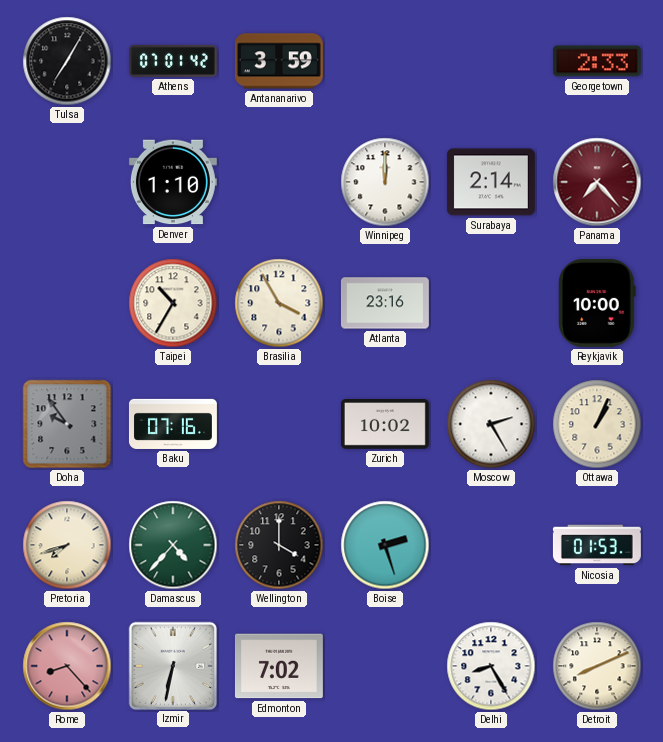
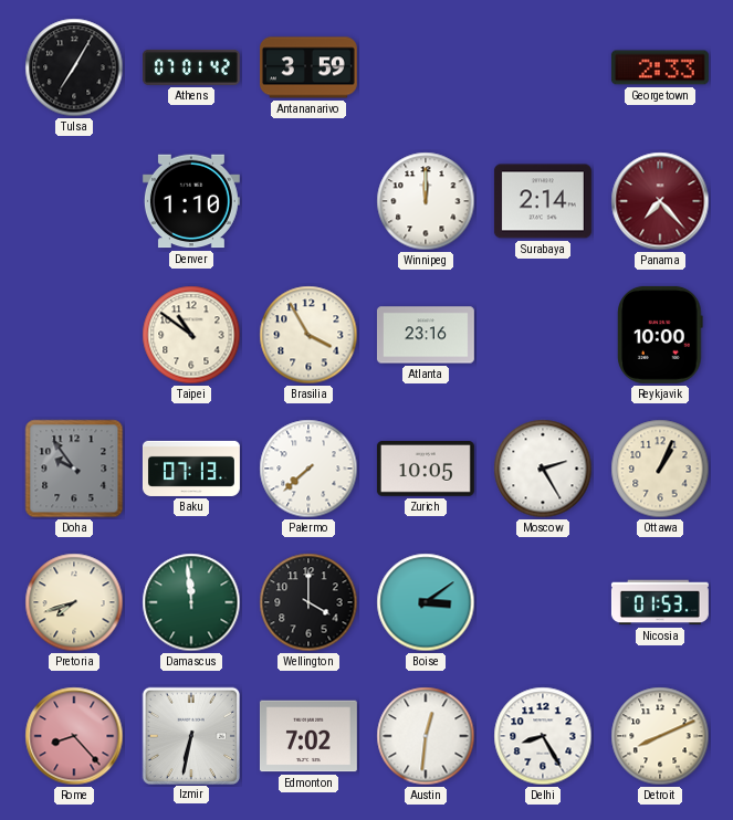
Taipei: 10:35 -> 10:51
Baku: 07:16 -> 07:13
Palermo: none -> 7:38
Zurich: 10:02 -> 10:05
Damascus: 4:37 -> 11:59
Boise: 2:27 -> 3:09
Austin: none -> 12:31
